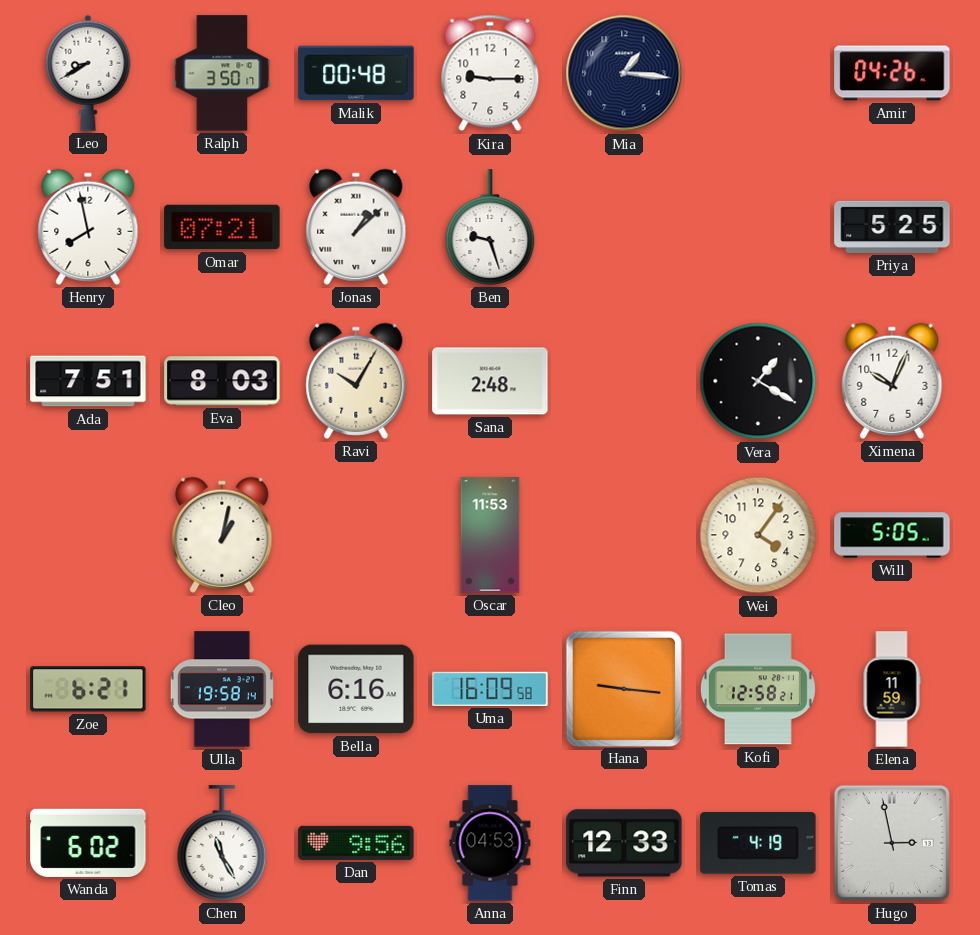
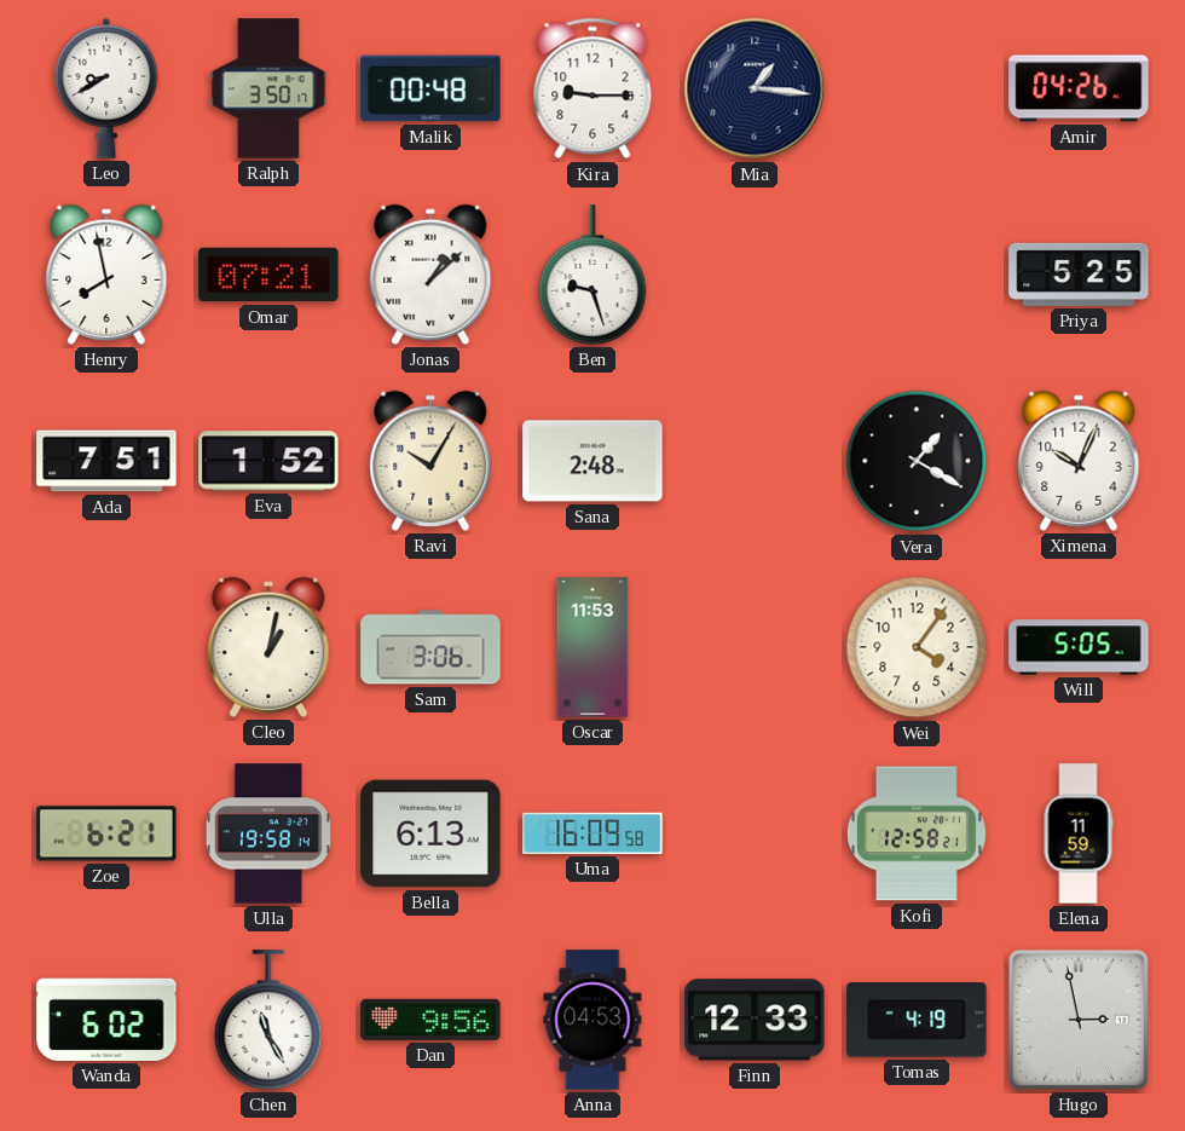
Eva: 8:03 -> 1:52
Sam: none -> 3:06
Bella: 6:16 -> 6:13
Hana: 9:16 -> none
